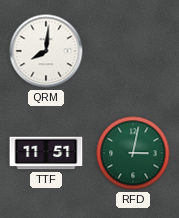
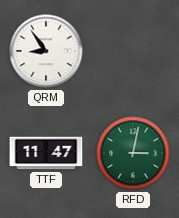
QRM: 8:01 -> 8:54
TTF: 11:51 -> 11:47
